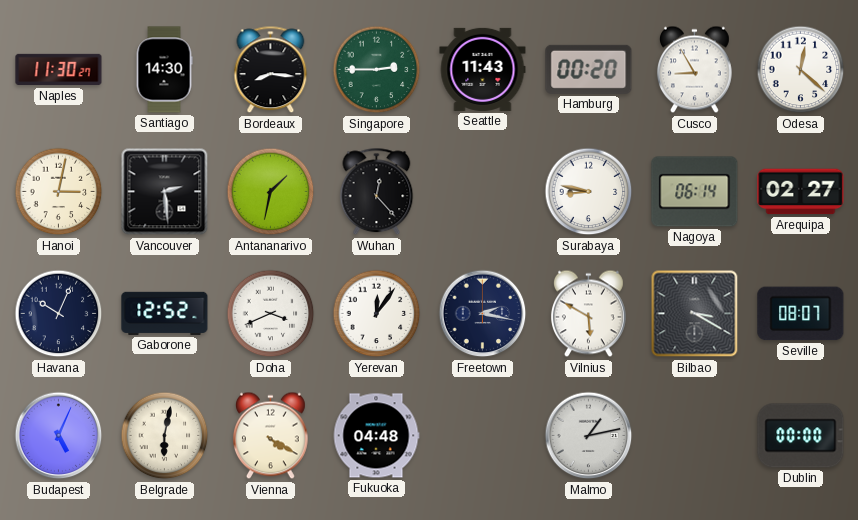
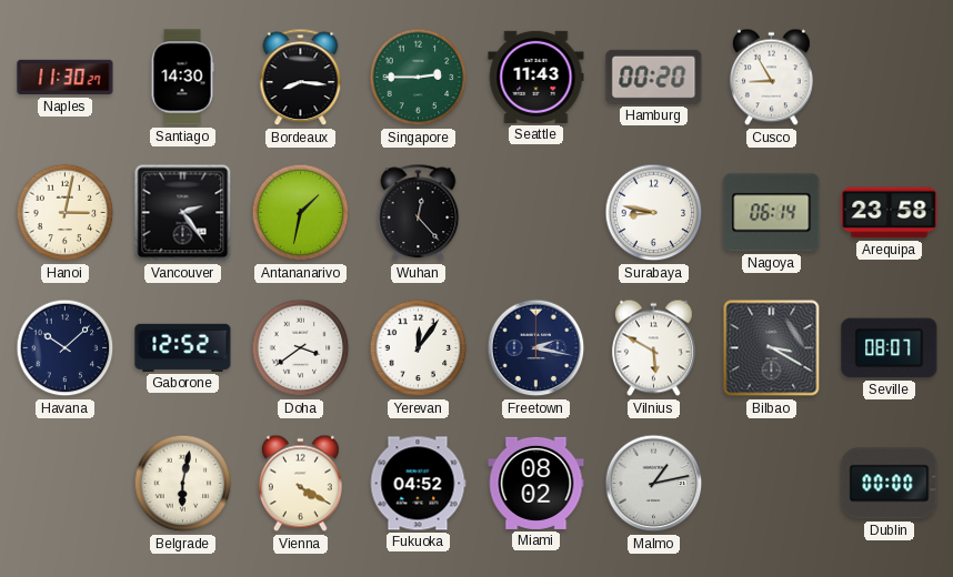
Odesa: 12:22 -> none
Vancouver: 2:29 -> 2:24
Arequipa: 02:27 -> 23:58
Havana: 10:04 -> 10:08
Doha: 3:41 -> 3:39
Budapest: 5:04 -> none
Fukuoka: 04:48 -> 04:52
Miami: none -> 08:02
